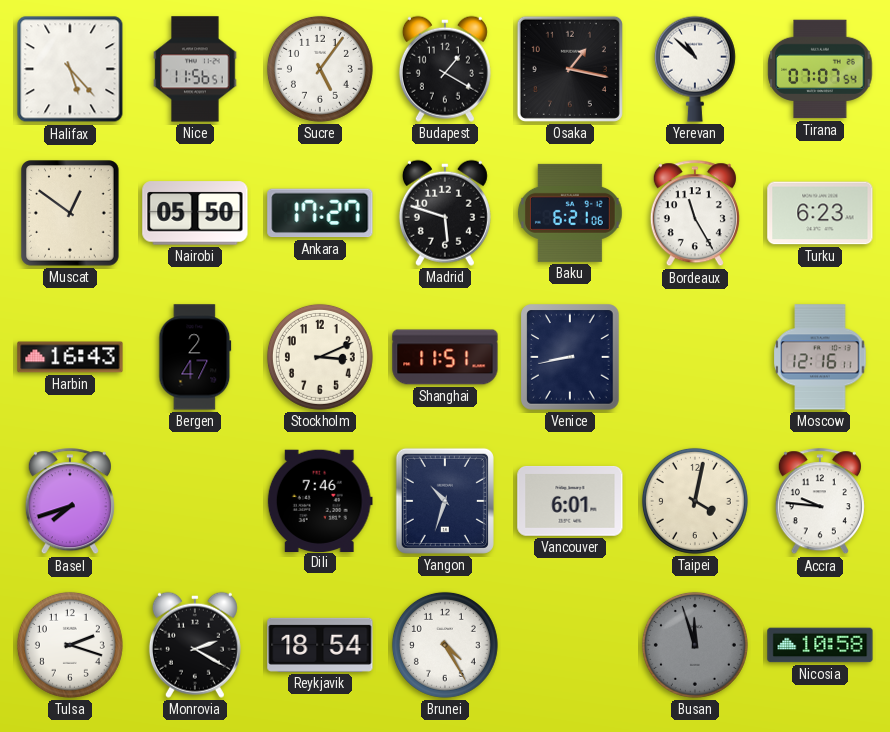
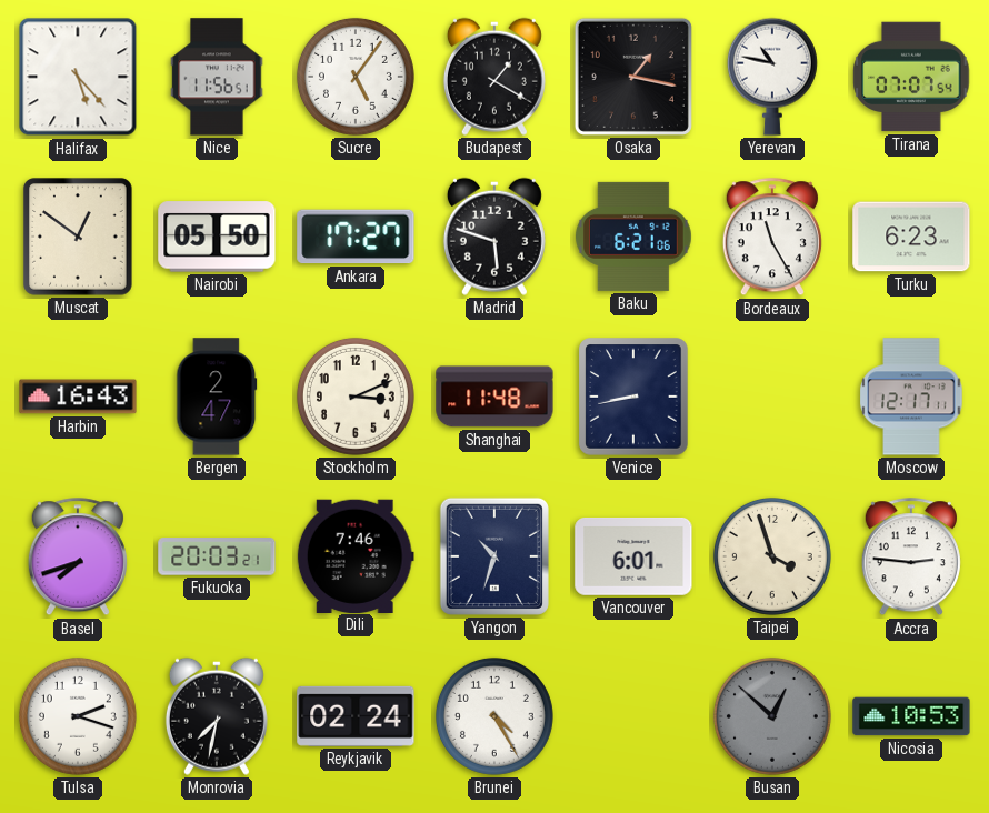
Yerevan: 10:52 -> 10:47
Shanghai: 11:51 -> 11:48
Moscow: 12:16 -> 12:17
Fukuoka: none -> 20:03
Taipei: 4:02 -> 3:57
Accra: 9:46 -> 2:46
Monrovia: 2:20 -> 7:32
Reykjavik: 18:54 -> 02:24
Busan: 11:57 -> 12:52
Nicosia: 10:58 -> 10:53
